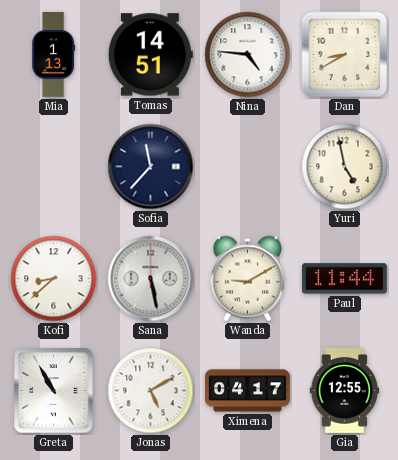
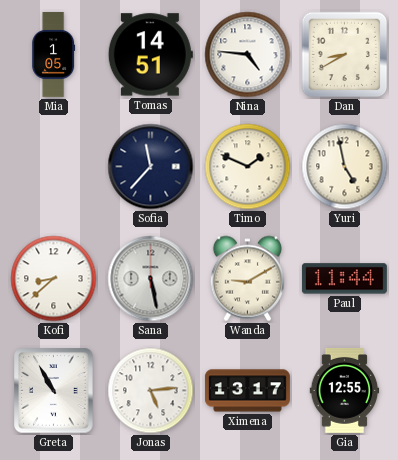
Mia: 1:13 -> 1:05
Timo: none -> 1:49
Jonas: 5:10 -> 5:14
Ximena: 04:17 -> 13:17
